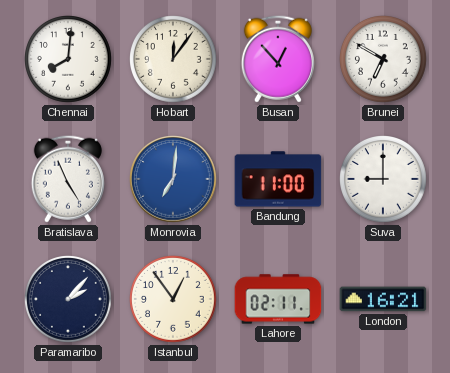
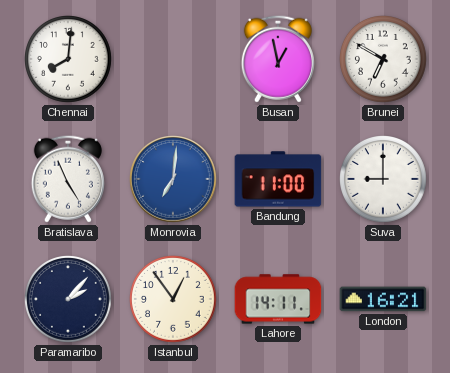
Hobart: 12:06 -> none
Busan: 12:53 -> 12:58
Lahore: 02:11 -> 14:11
